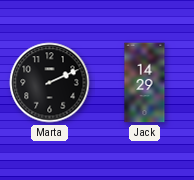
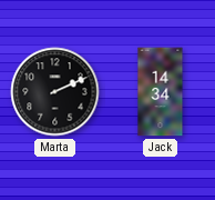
Jack: 14:29 -> 14:34
